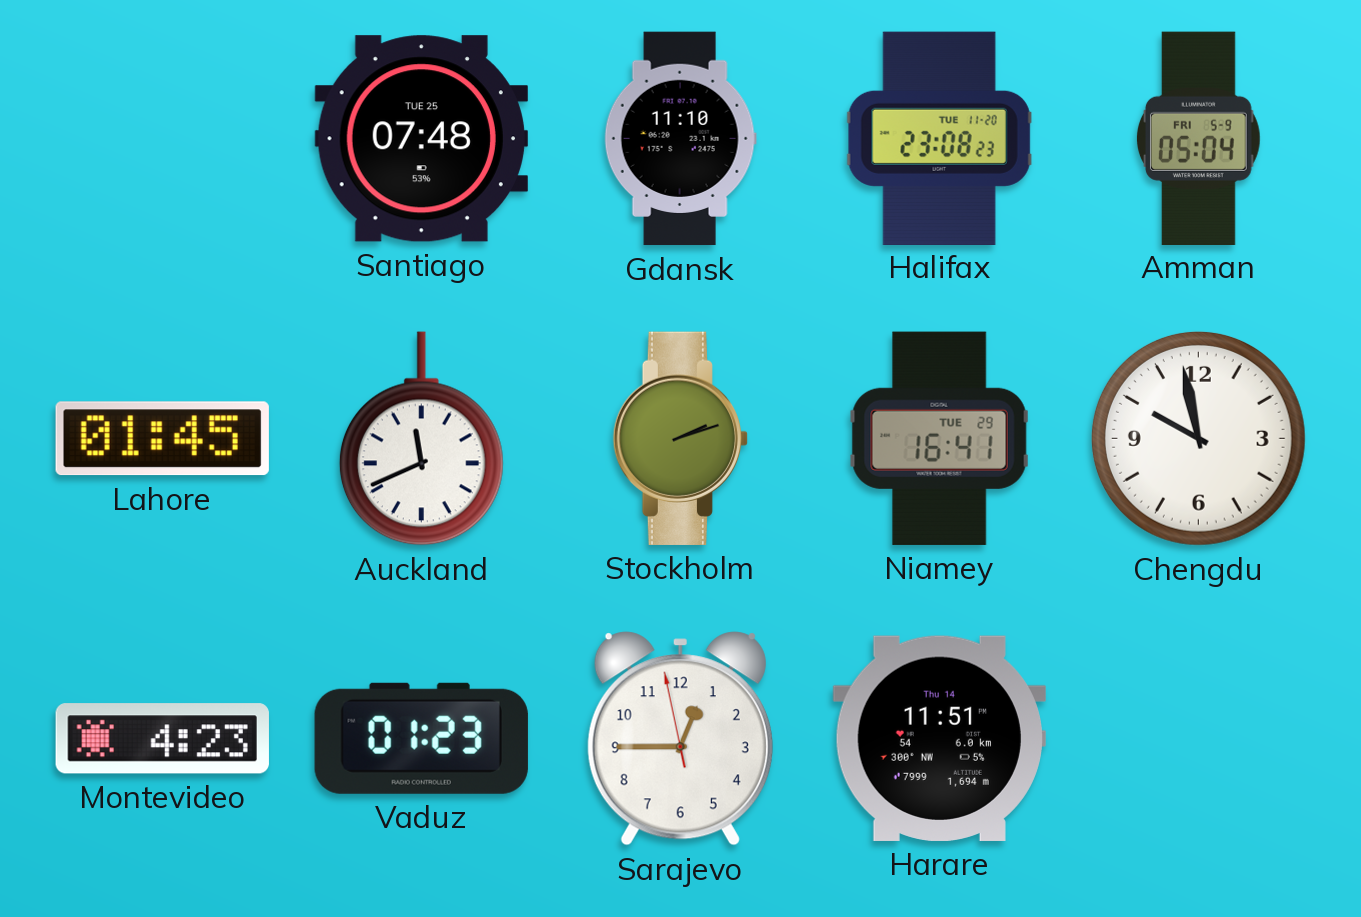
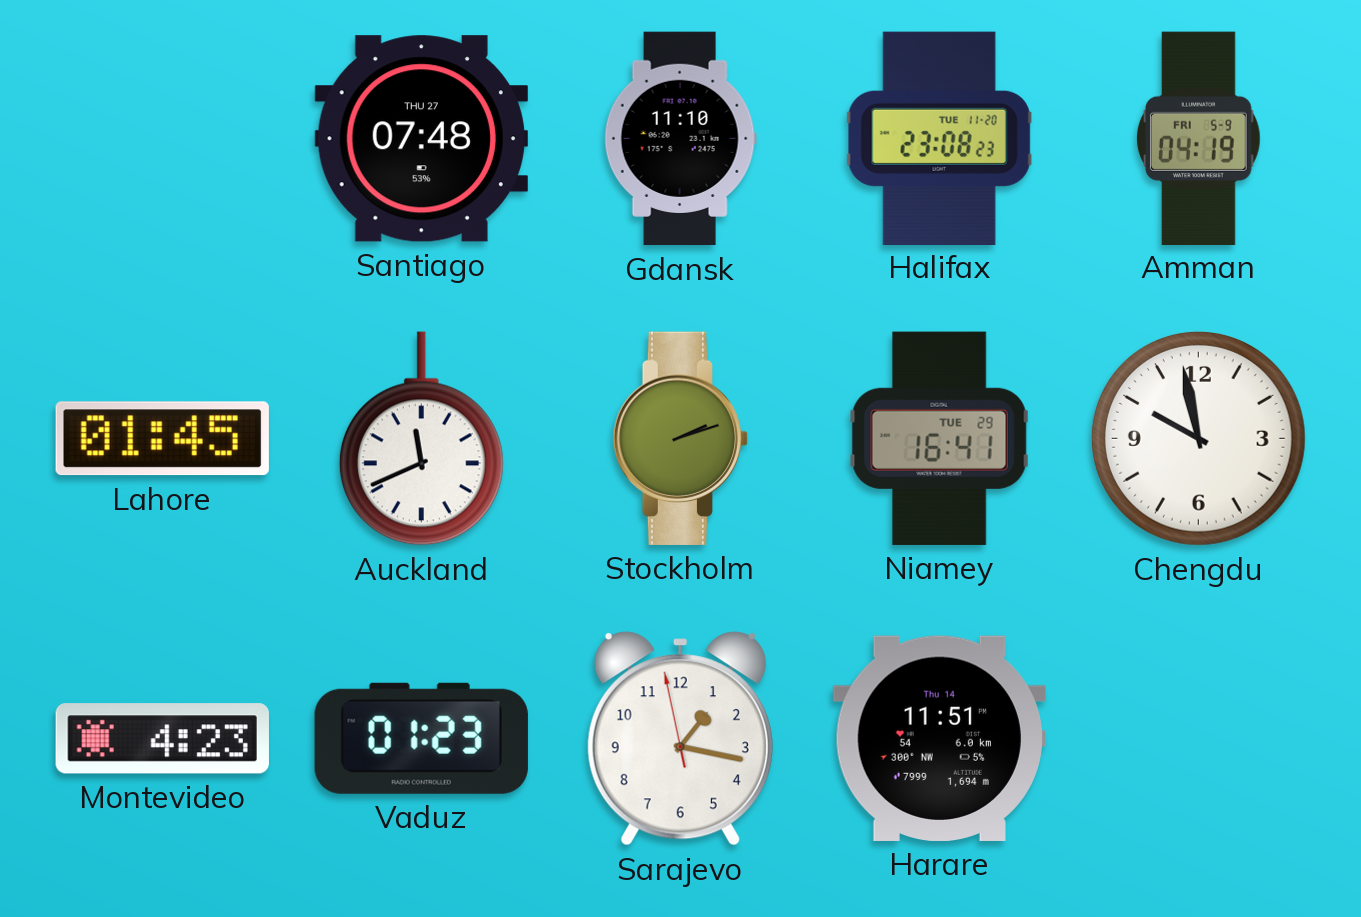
Santiago date: TUE 25 -> THU 27
Amman: 05:04 -> 04:19
Sarajevo: 12:44 -> 1:16
